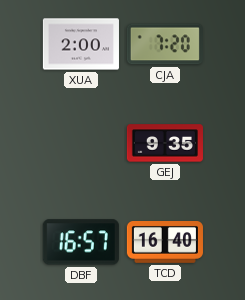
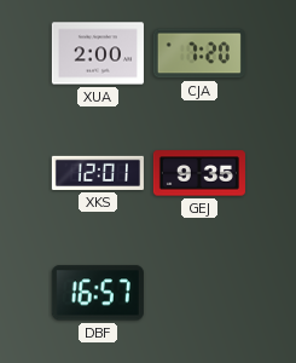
XKS: none -> 12:01
TCD: 16:40 -> none
